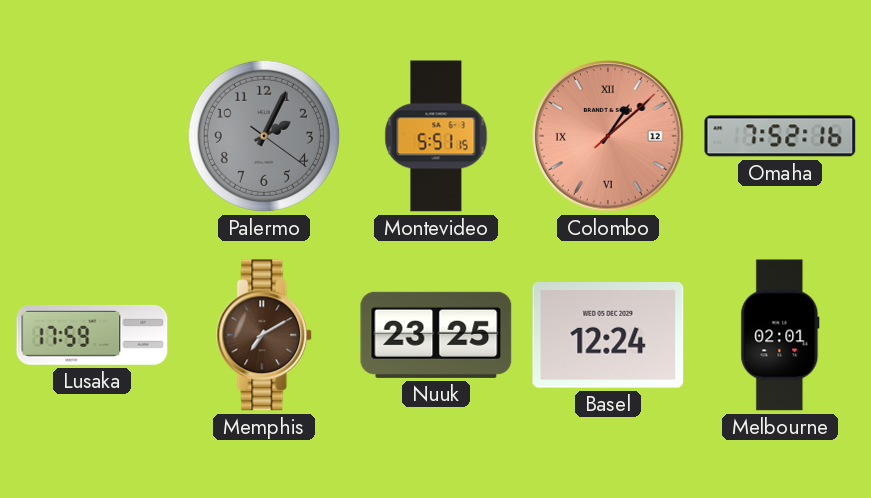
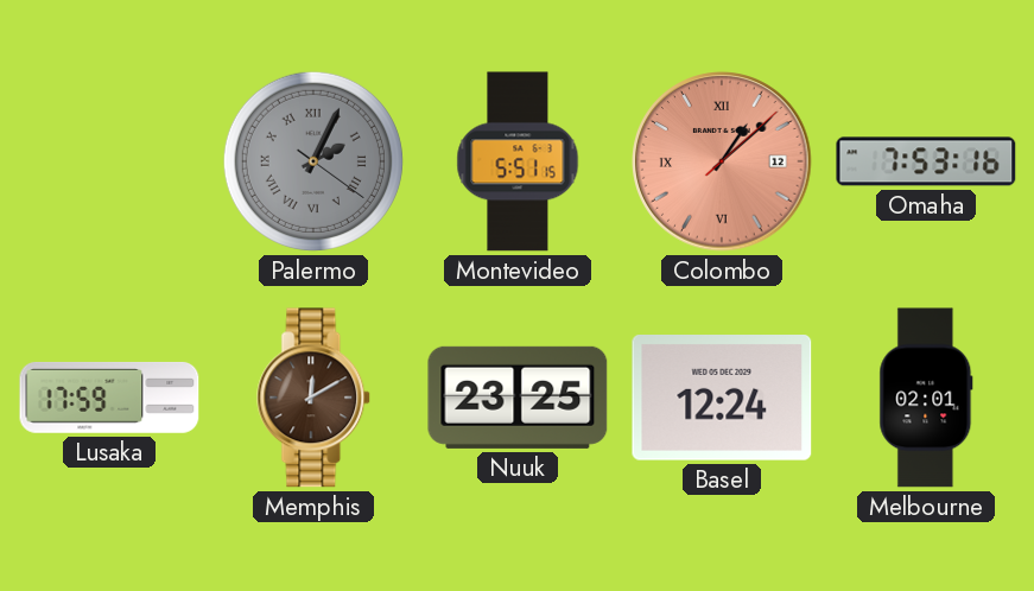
Palermo numerals: Arabic -> Roman
Omaha: 7:52 -> 7:53
Memphis: 7:10 -> 12:10
